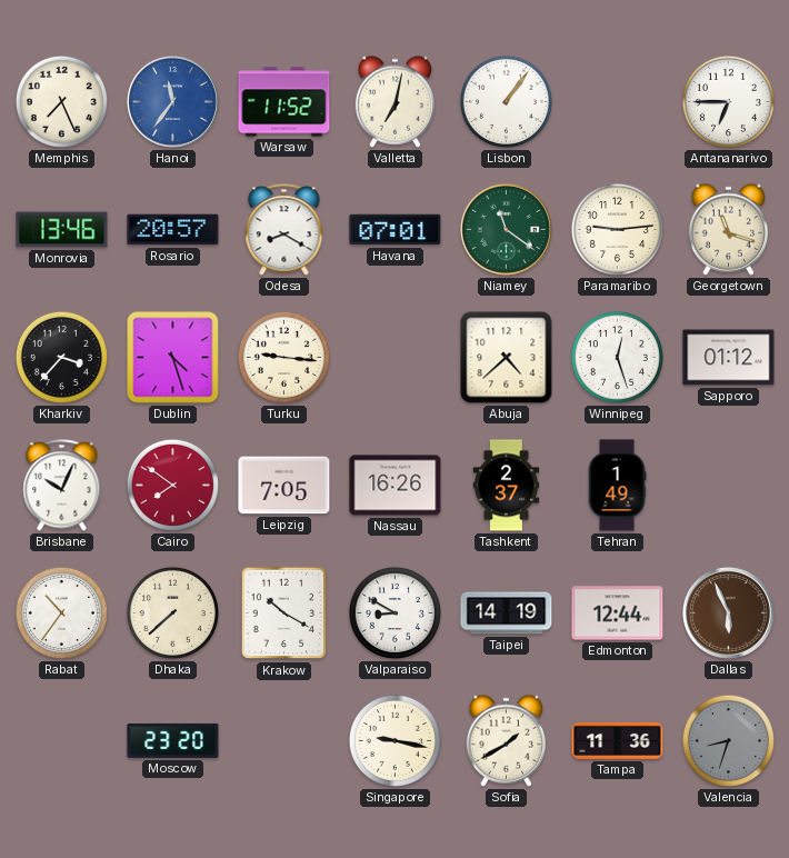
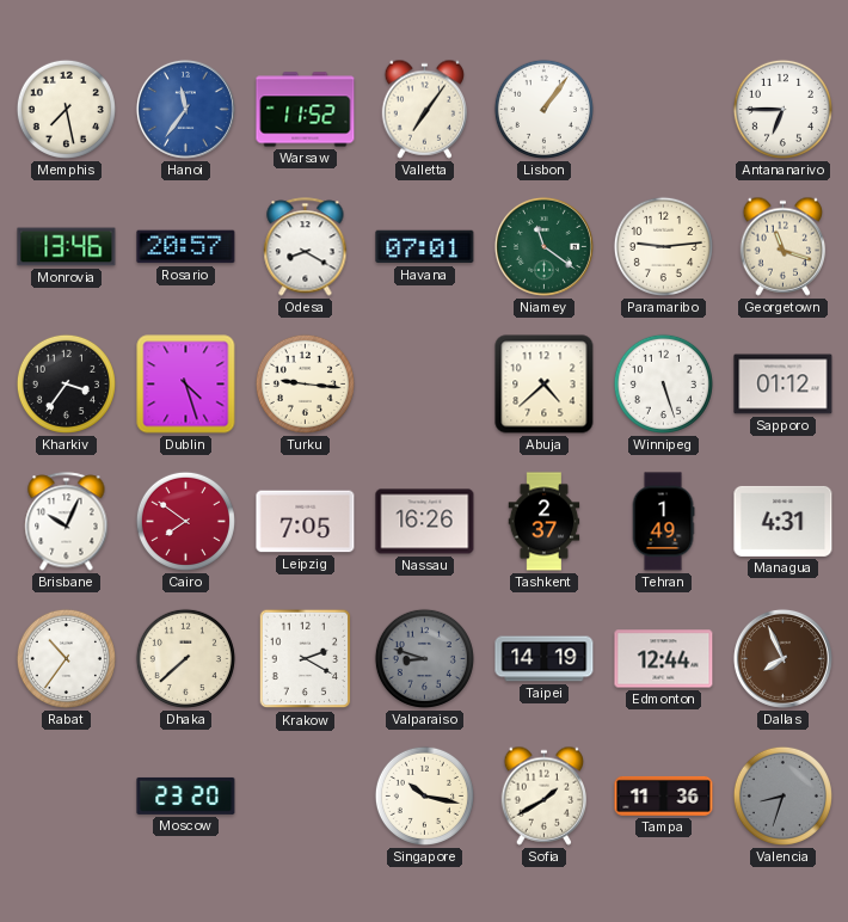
Memphis: 7:26 -> 7:28
Valletta: 7:02 -> 7:06
Kharkiv: 3:37 -> 3:36
Winnipeg: 12:27 -> 5:27
Managua: none -> 4:31
Krakow: 10:20 -> 2:20
Valparaiso: 8:50 -> 8:48
Valparaiso dial: white -> grey
Dallas: 5:56 -> 7:56
Singapore: 9:17 -> 10:17
